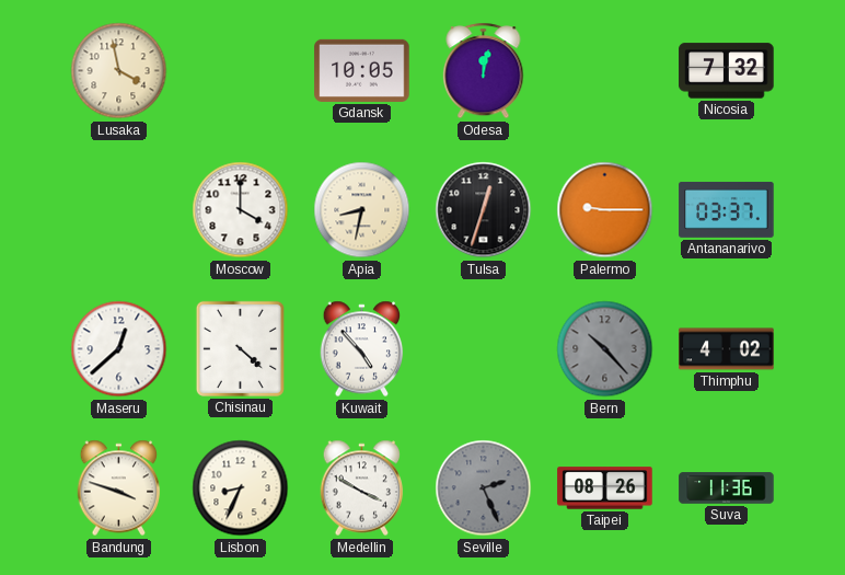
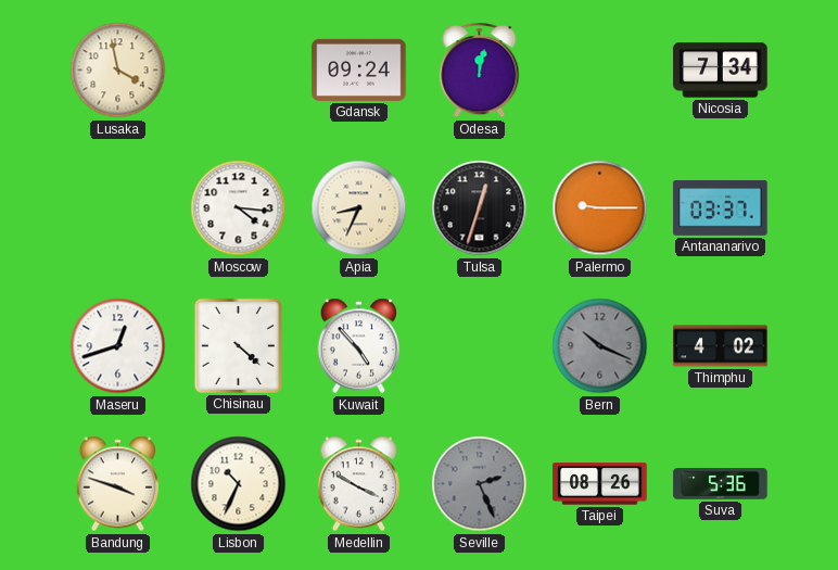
Gdansk: 10:05 -> 09:24
Nicosia: 7:32 -> 7:34
Moscow: 4:00 -> 4:16
Apia: 8:32 -> 8:34
Maseru: 12:38 -> 12:42
Bern: 10:23 -> 10:19
Lisbon: 8:34 -> 10:34
Suva: 11:36 -> 5:36
